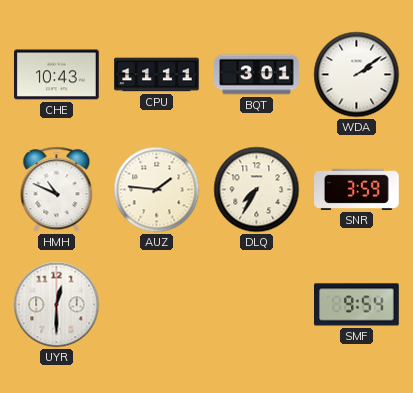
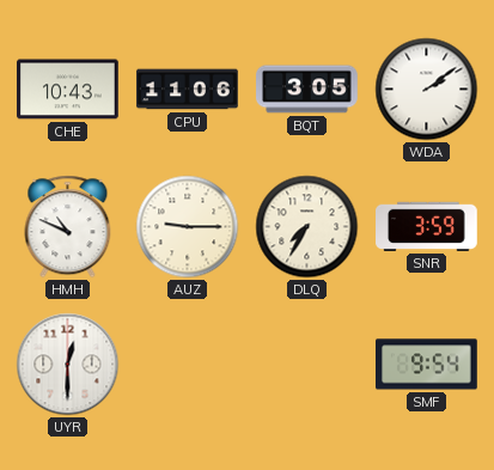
CPU: 11:11 -> 11:06
BQT: 3:01 -> 3:05
AUZ: 1:46 -> 9:15
